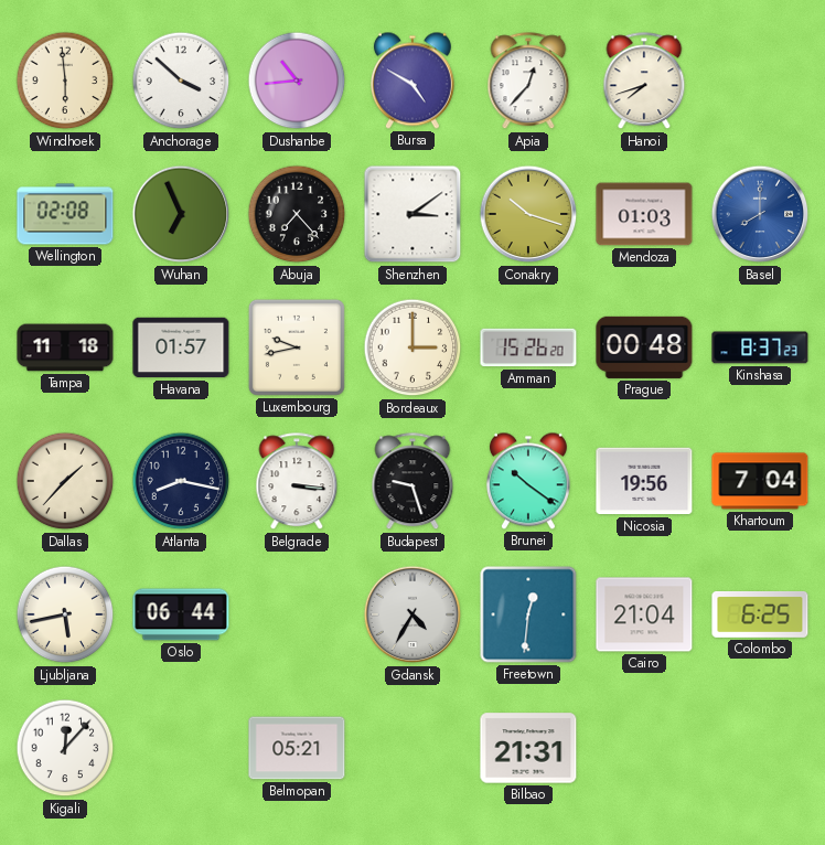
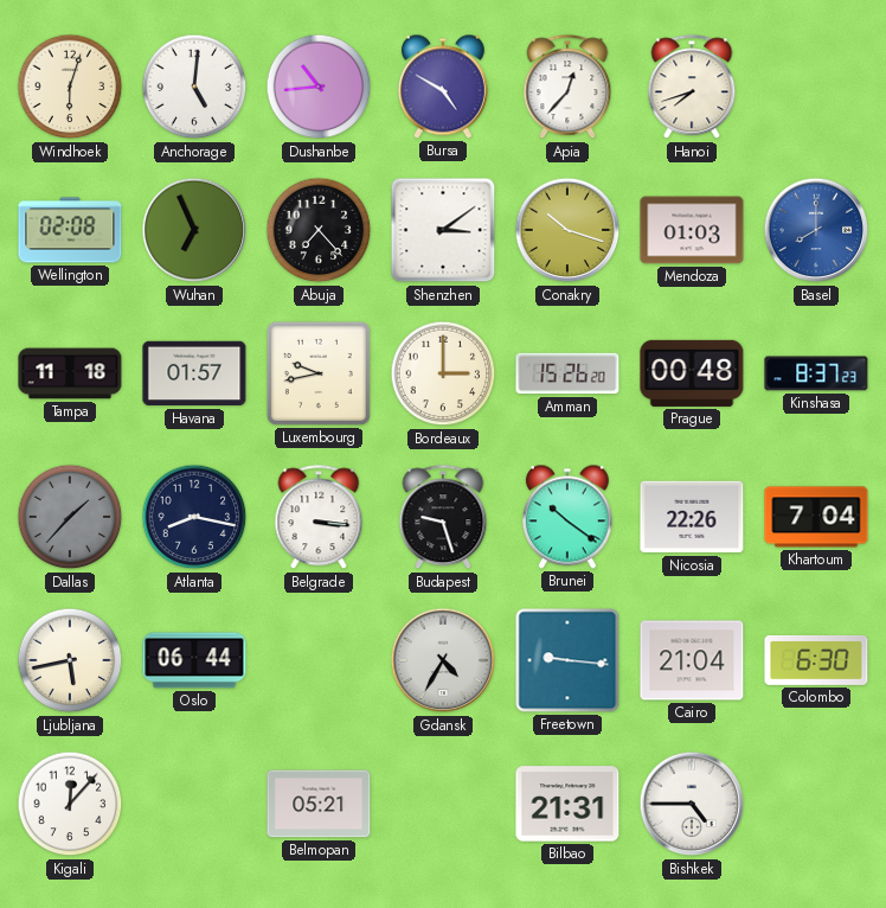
Windhoek: 5:59 -> 6:03
Anchorage: 3:52 -> 5:01
Dallas dial: cream -> grey
Nicosia: 19:56 -> 22:26
Freetown: 12:31 -> 9:16
Colombo: 6:25 -> 6:30
Bishkek: none -> 4:45
